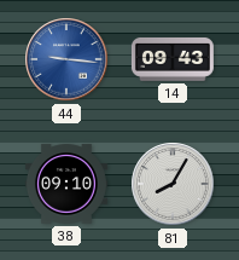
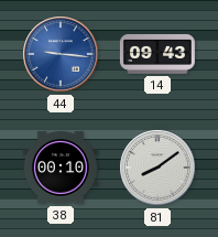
38: 09:10 -> 00:10
81: 8:05 -> 8:09
